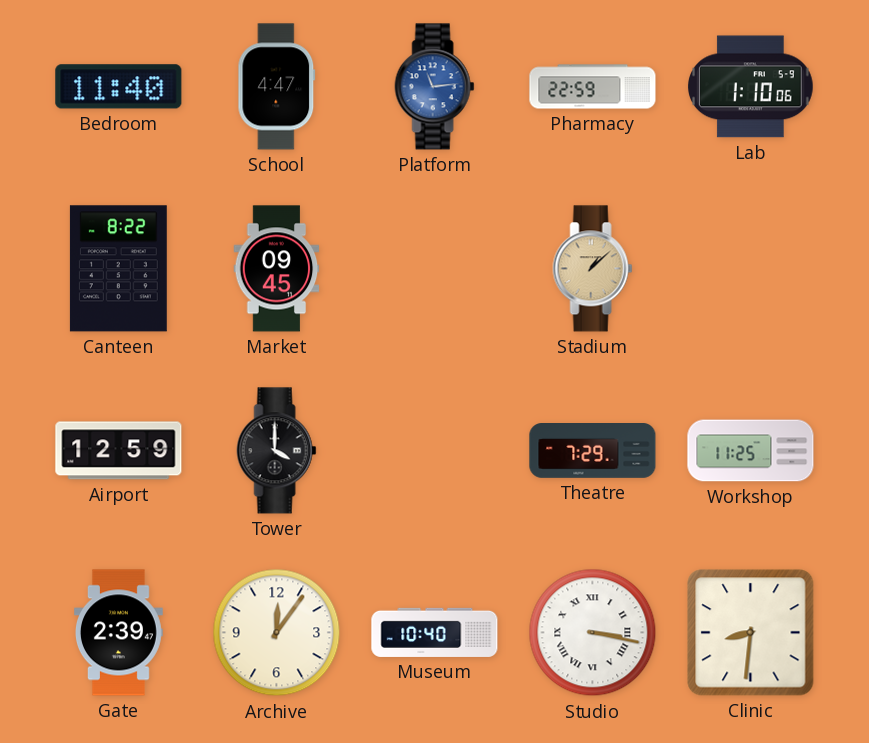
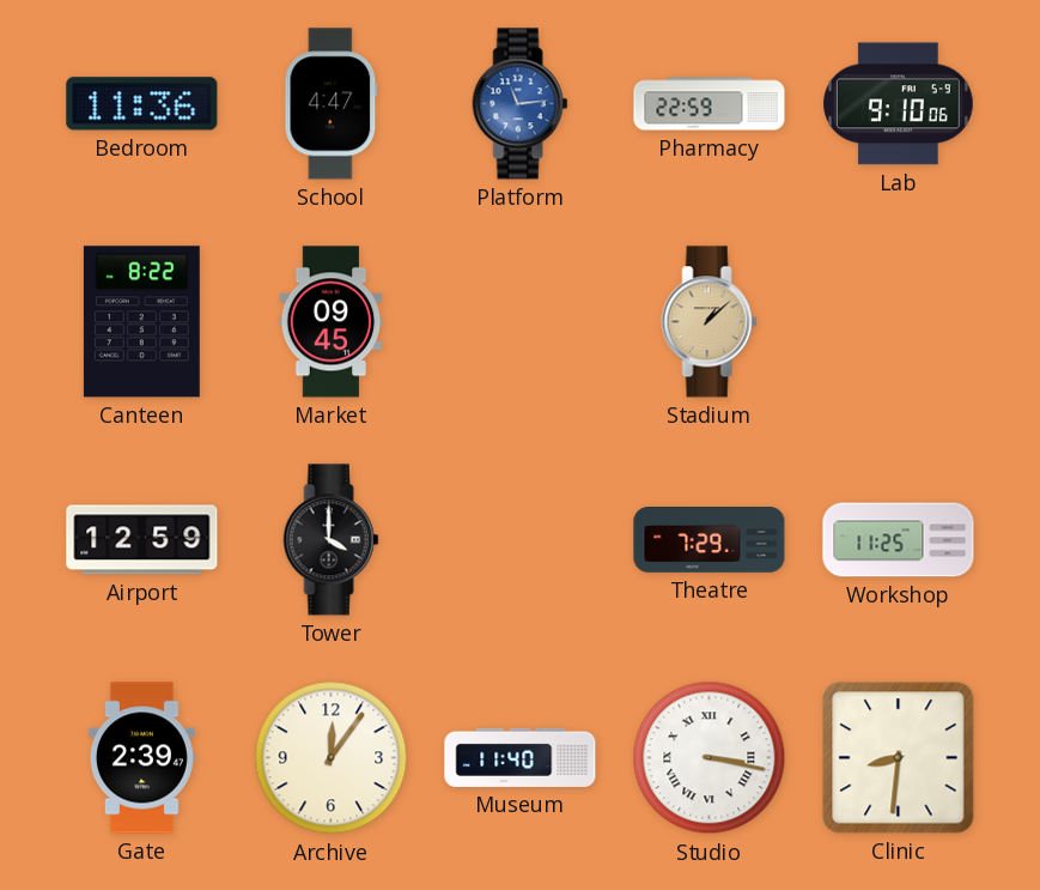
Bedroom: 11:40 -> 11:36
Lab: 1:10 -> 9:10
Museum: 10:40 -> 11:40
